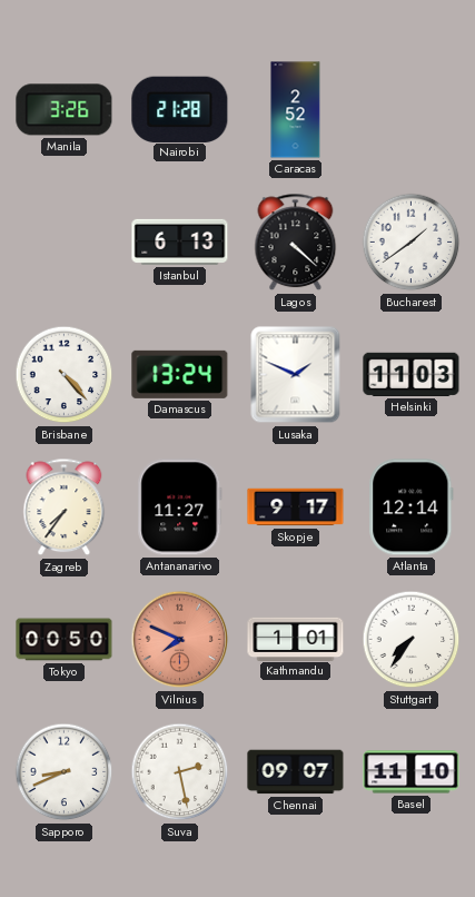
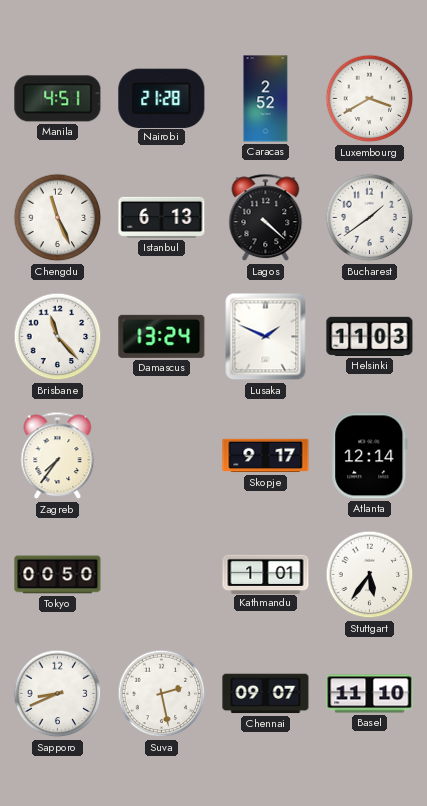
Manila: 3:26 -> 4:51
Luxembourg: none -> 3:40
Chengdu: none -> 11:26
Brisbane: 4:23 -> 11:23
Antananarivo: 11:27 -> none
Vilnius: 7:49 -> none
Stuttgart: 7:36 -> 5:36
